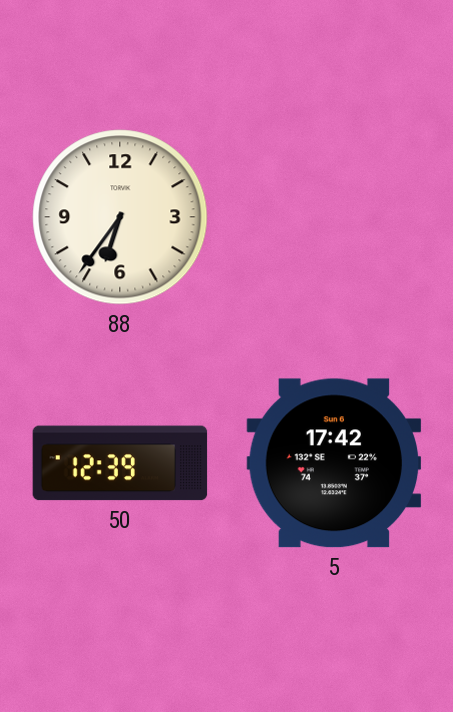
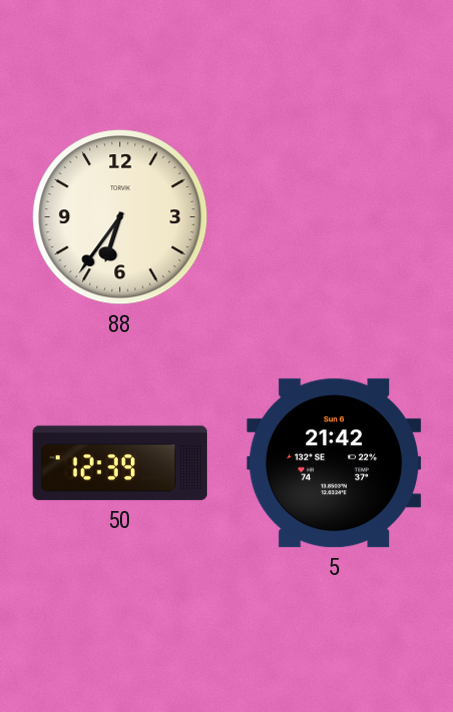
5: 17:42 -> 21:42
